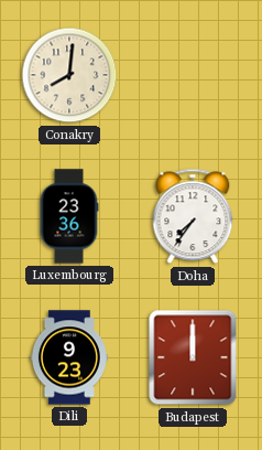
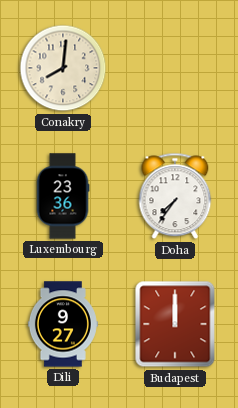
Dili: 9:23 -> 9:27
